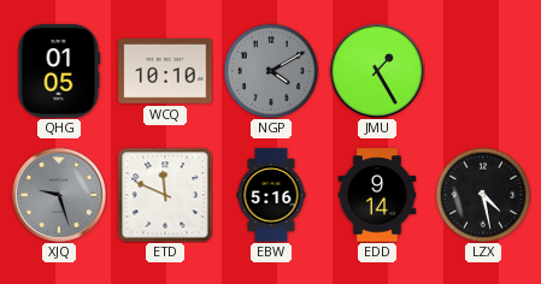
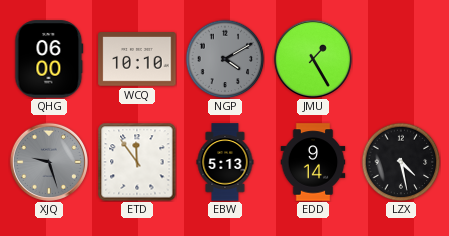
QHG: 01:05 -> 06:00
ETD: 11:49 -> 11:54
EBW: 5:16 -> 5:13
